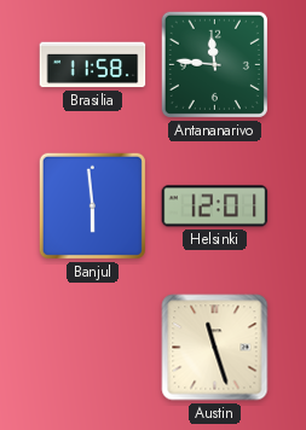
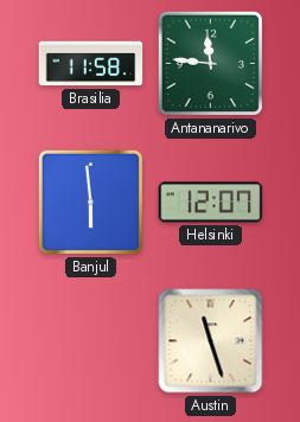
Helsinki: 12:01 -> 12:07
